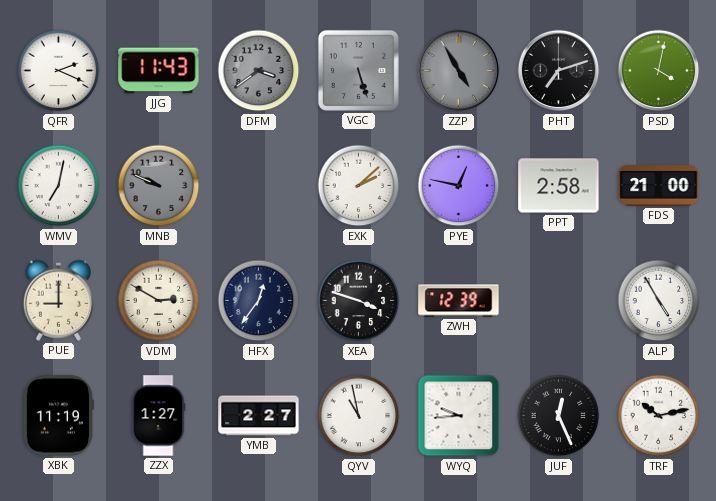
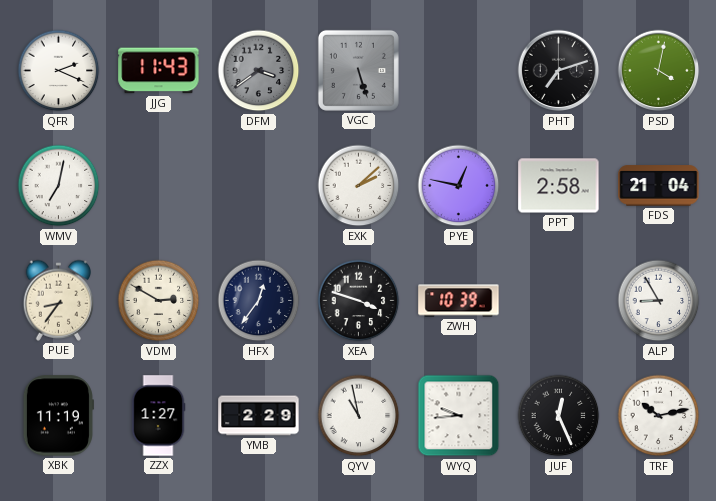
ZZP: 4:55 -> none
MNB: 9:49 -> none
FDS: 21:00 -> 21:04
PUE: 9:00 -> 8:36
ZWH: 12:39 -> 10:39
ALP: 4:55 -> 8:55
YMB: 2:27 -> 2:29
